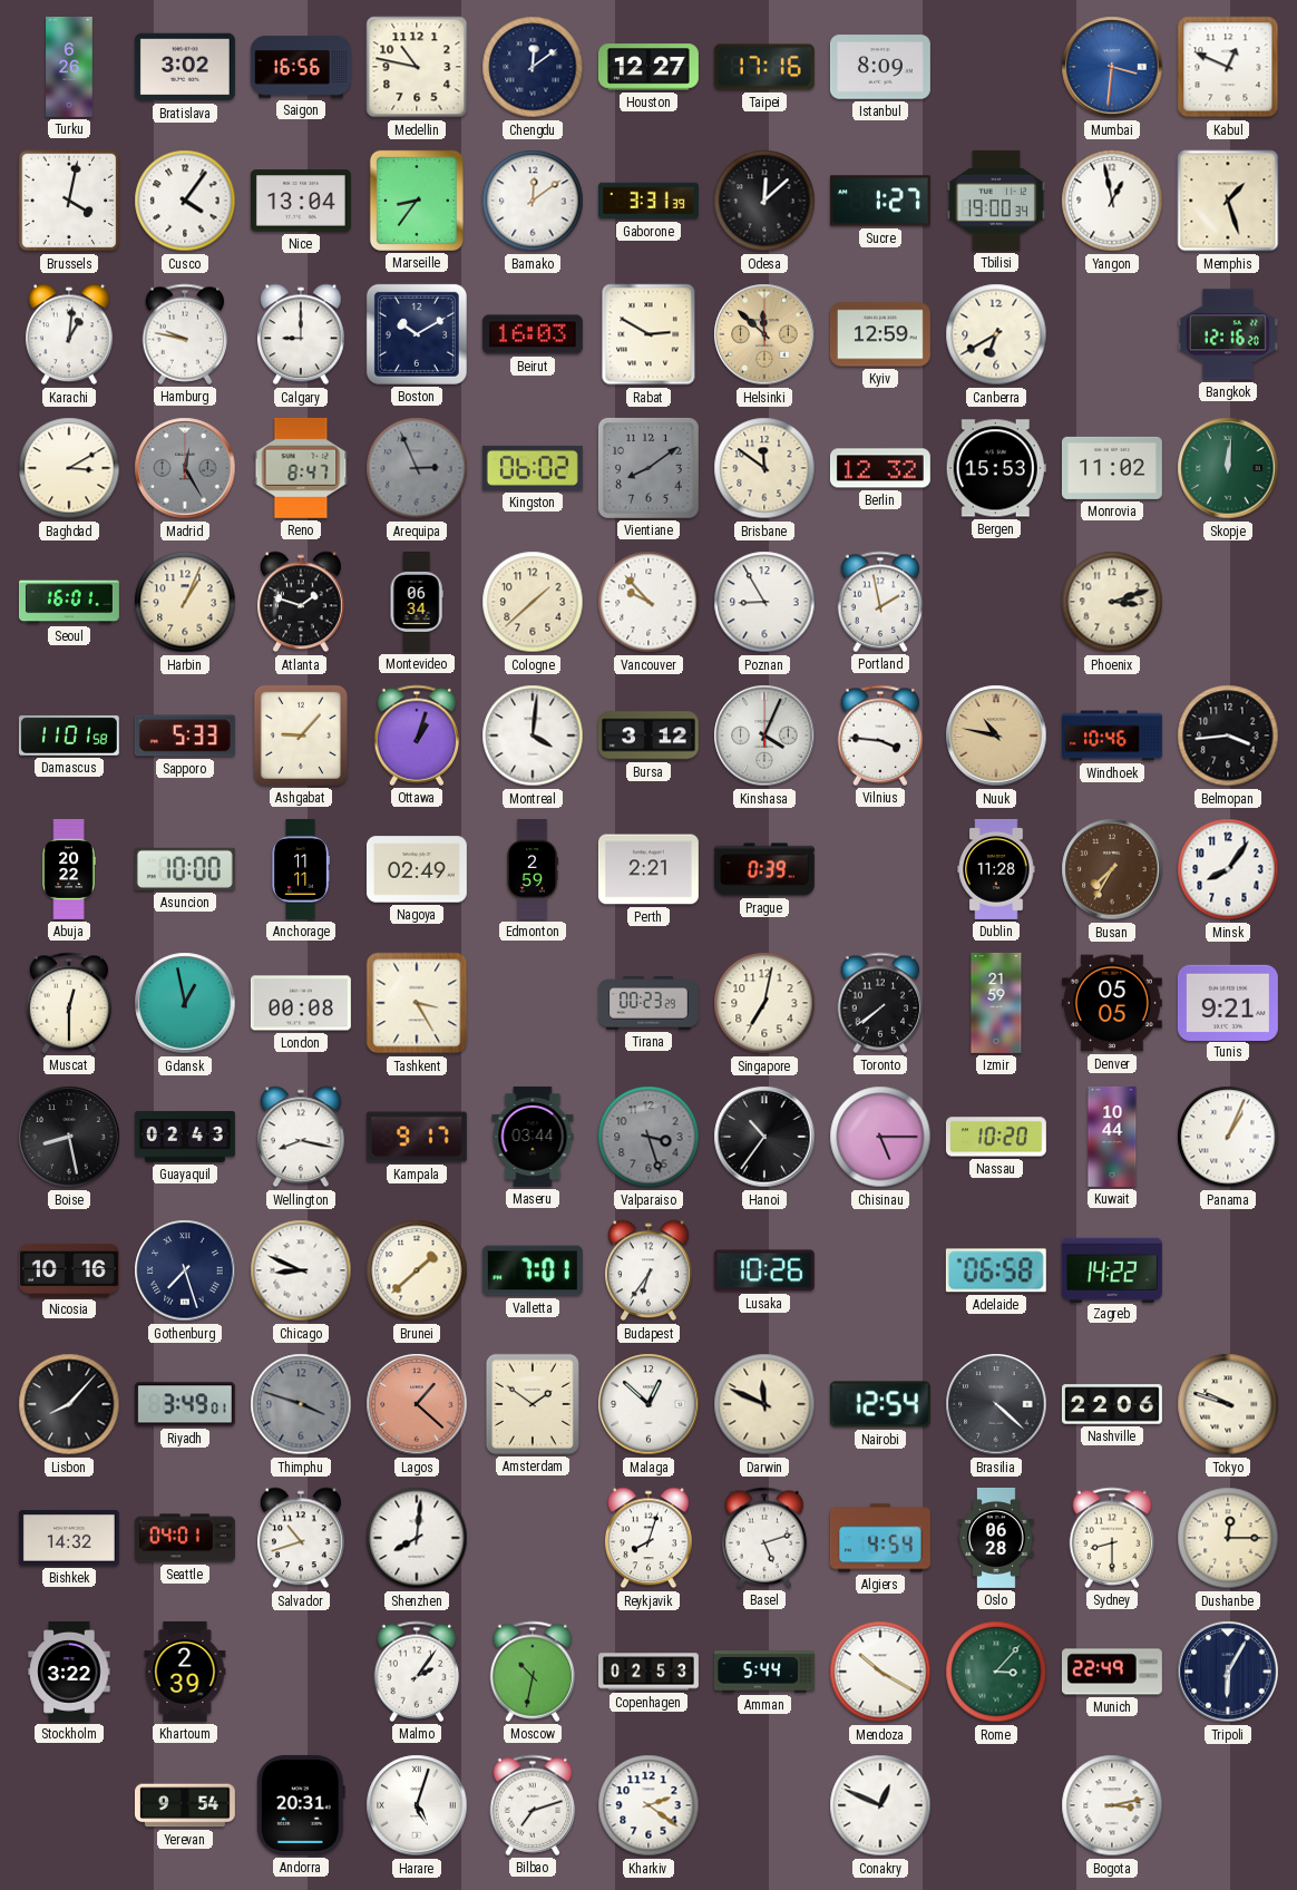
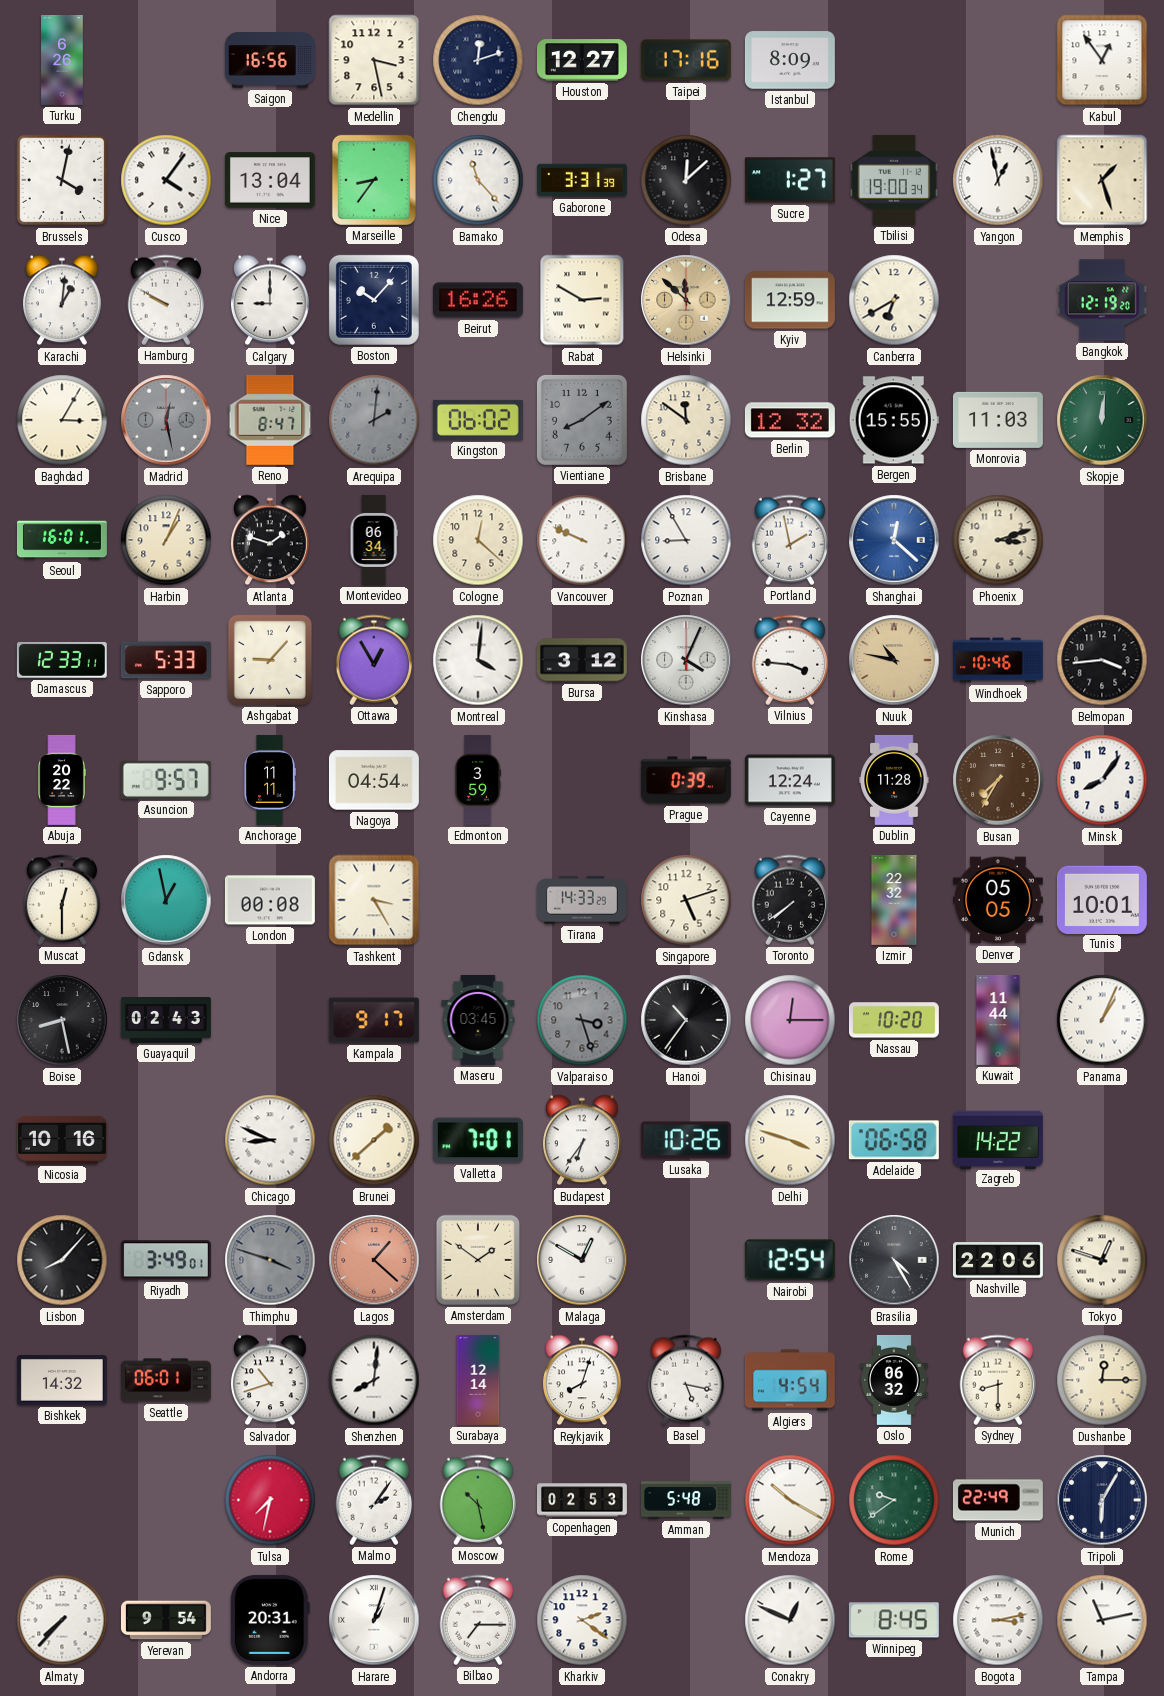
Bratislava: 3:02 -> none
Medellin: 10:47 -> 3:28
Chengdu: 12:09 -> 12:12
Mumbai: 3:31 -> none
Kabul: 12:49 -> 12:54
Bamako: 12:09 -> 11:23
Hamburg: 9:47 -> 9:50
Boston: 10:10 -> 10:07
Beirut: 16:03 -> 16:26
Bangkok: 12:16 -> 12:19
Baghdad: 3:10 -> 3:05
Madrid: 12:25 -> 12:28
Arequipa: 2:56 -> 2:01
Bergen: 15:53 -> 15:55
Monrovia: 11:02 -> 11:03
Cologne: 1:38 -> 12:22
Vancouver: 9:53 -> 9:49
Shanghai: none -> 12:22
Damascus: 11:01 -> 12:33
Ottawa: 1:03 -> 12:55
Asuncion: 10:00 -> 9:57
Nagoya: 02:49 -> 04:54
Edmonton: 2:59 -> 3:59
Perth: 2:21 -> none
Cayenne: none -> 12:24
Tirana: 00:23 -> 14:33
Singapore: 7:02 -> 5:12
Izmir: 21:59 -> 22:32
Tunis: 9:21 -> 10:01
Wellington: 8:17 -> none
Maseru: 03:44 -> 03:45
Chisinau: 5:15 -> 12:15
Kuwait: 10:44 -> 11:44
Gothenburg: 7:27 -> none
Delhi: none -> 3:48
Malaga: 12:52 -> 12:50
Darwin: 11:49 -> none
Brasilia: 4:22 -> 4:25
Tokyo: 9:48 -> 12:48
Seattle: 04:01 -> 06:01
Surabaya: none -> 12:14
Basel: 5:12 -> 5:17
Oslo: 06:28 -> 06:32
Stockholm: 3:22 -> none
Khartoum: 2:39 -> none
Tulsa: none -> 7:32
Moscow: 10:32 -> 10:28
Amman: 5:44 -> 5:48
Rome: 3:07 -> 9:39
Almaty: none -> 7:37
Harare: 5:03 -> 1:03
Bilbao: 7:12 -> 7:15
Winnipeg: none -> 8:45
Tampa: none -> 11:13
